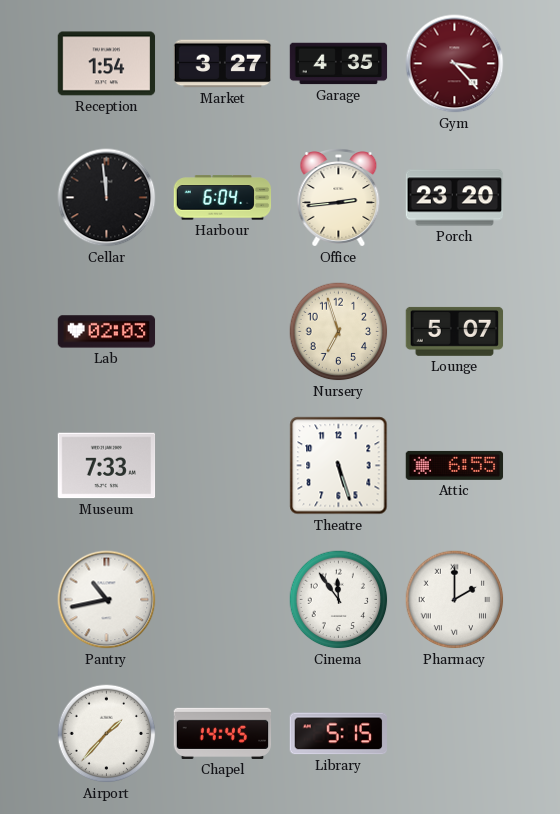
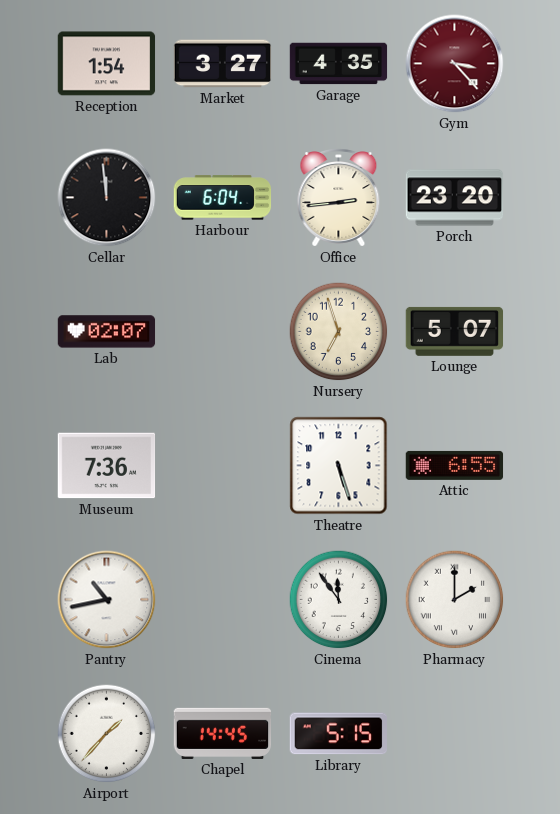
Lab: 02:03 -> 02:07
Museum: 7:33 -> 7:36
